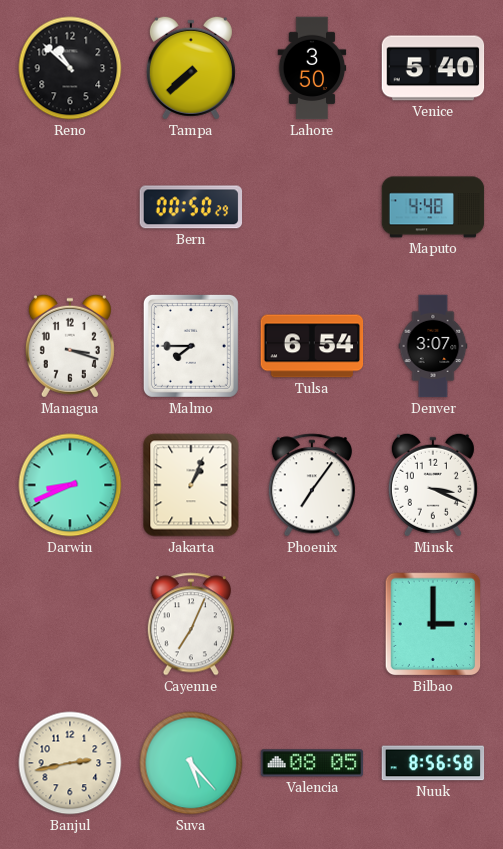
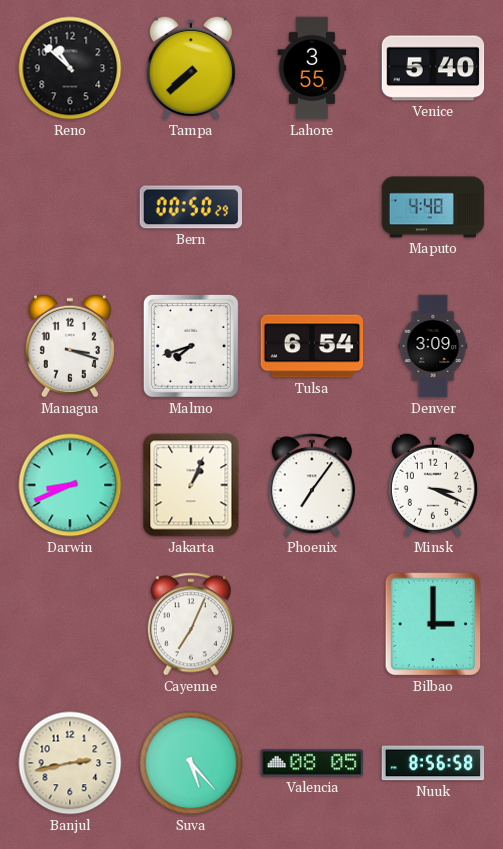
Lahore: 3:50 -> 3:55
Malmo: 7:45 -> 7:42
Denver: 3:07 -> 3:09
